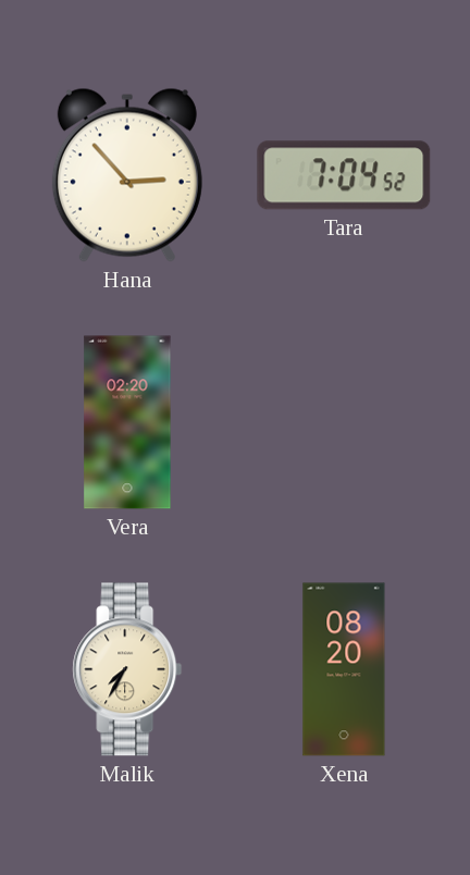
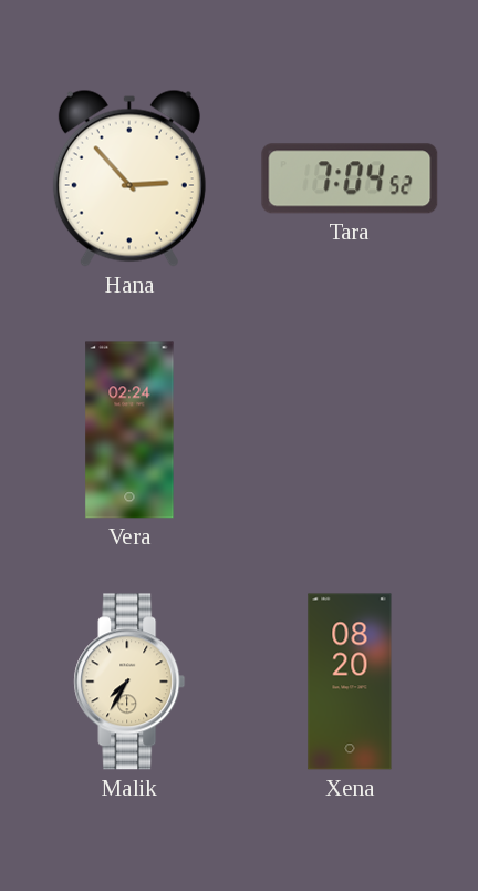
Vera: 02:20 -> 02:24
